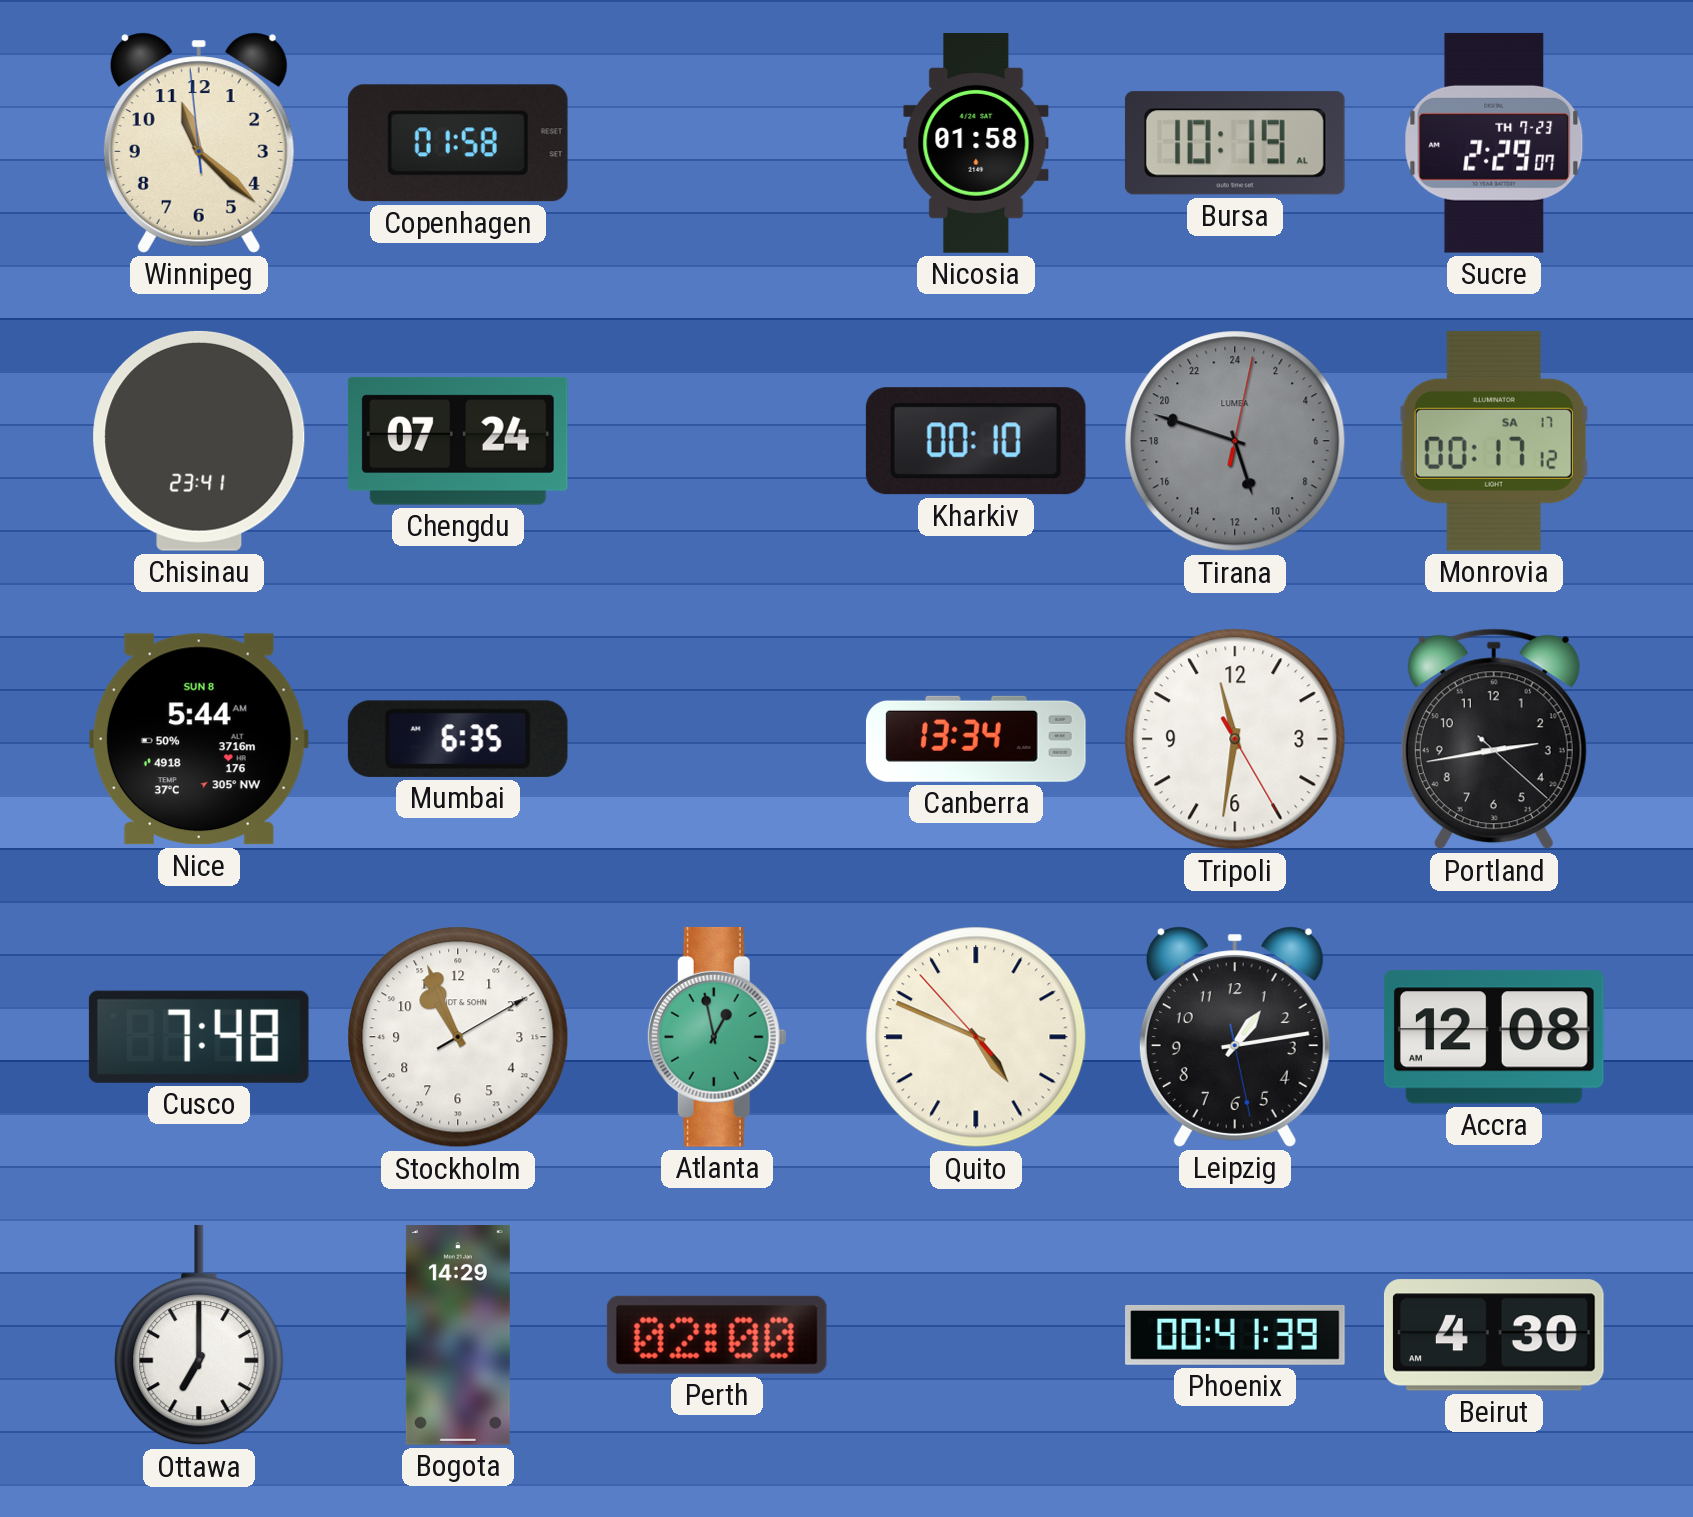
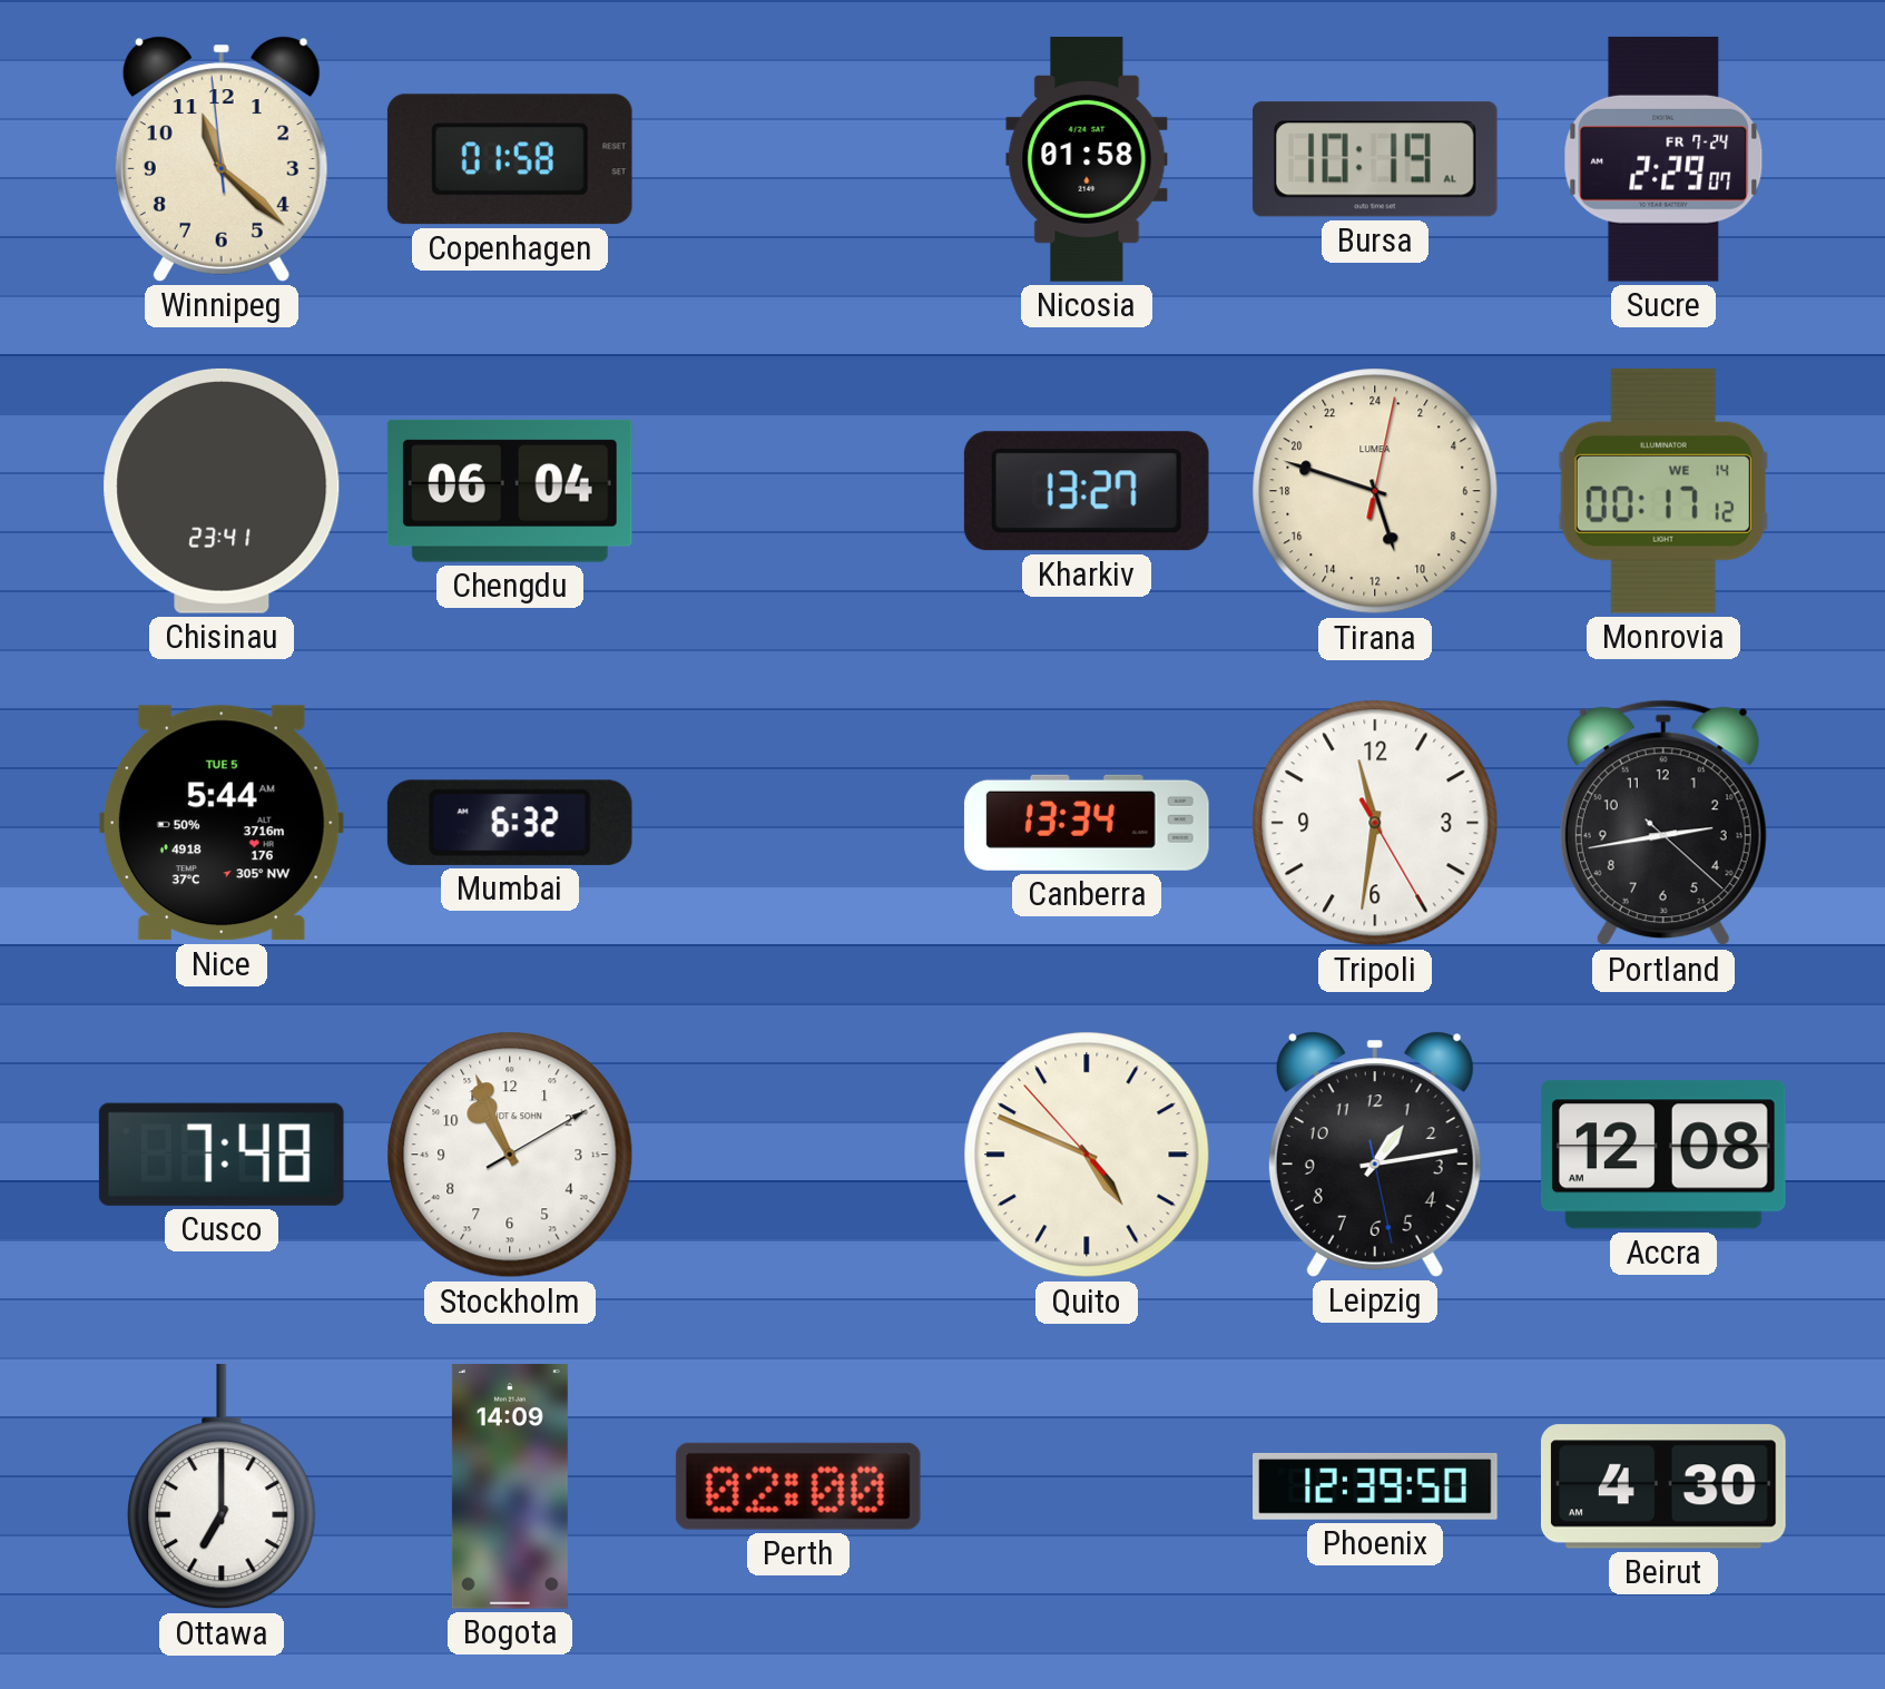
Sucre date: TH 7-23 -> FR 7-24
Chengdu: 07:24 -> 06:04
Kharkiv: 00:10 -> 13:27
Tirana dial: grey -> cream
Monrovia date: SA 17 -> WE 14
Nice date: SUN 8 -> TUE 5
Mumbai: 6:35 -> 6:32
Atlanta: 12:58 -> none
Bogota: 14:29 -> 14:09
Phoenix: 00:41 -> 12:39
